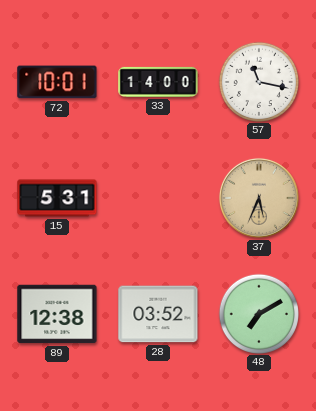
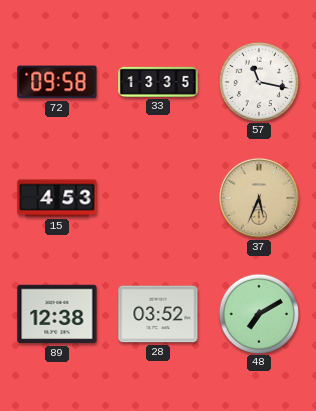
72: 10:01 -> 09:58
33: 14:00 -> 13:35
15: 5:31 -> 4:53
